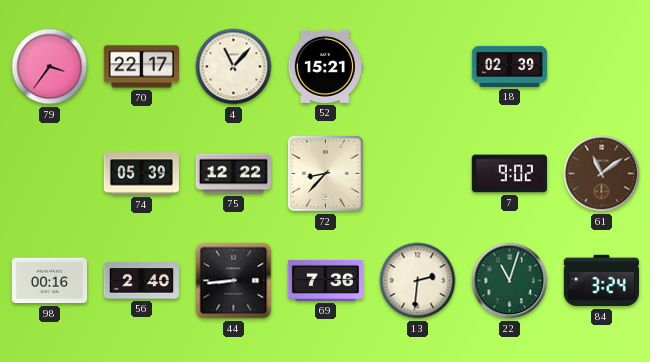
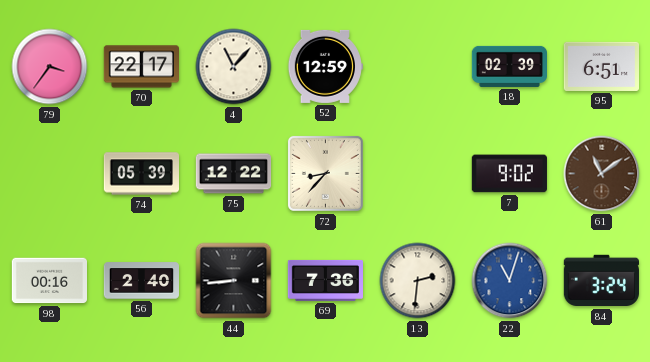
52: 15:21 -> 12:59
95: none -> 6:51
22 dial: green -> blue
